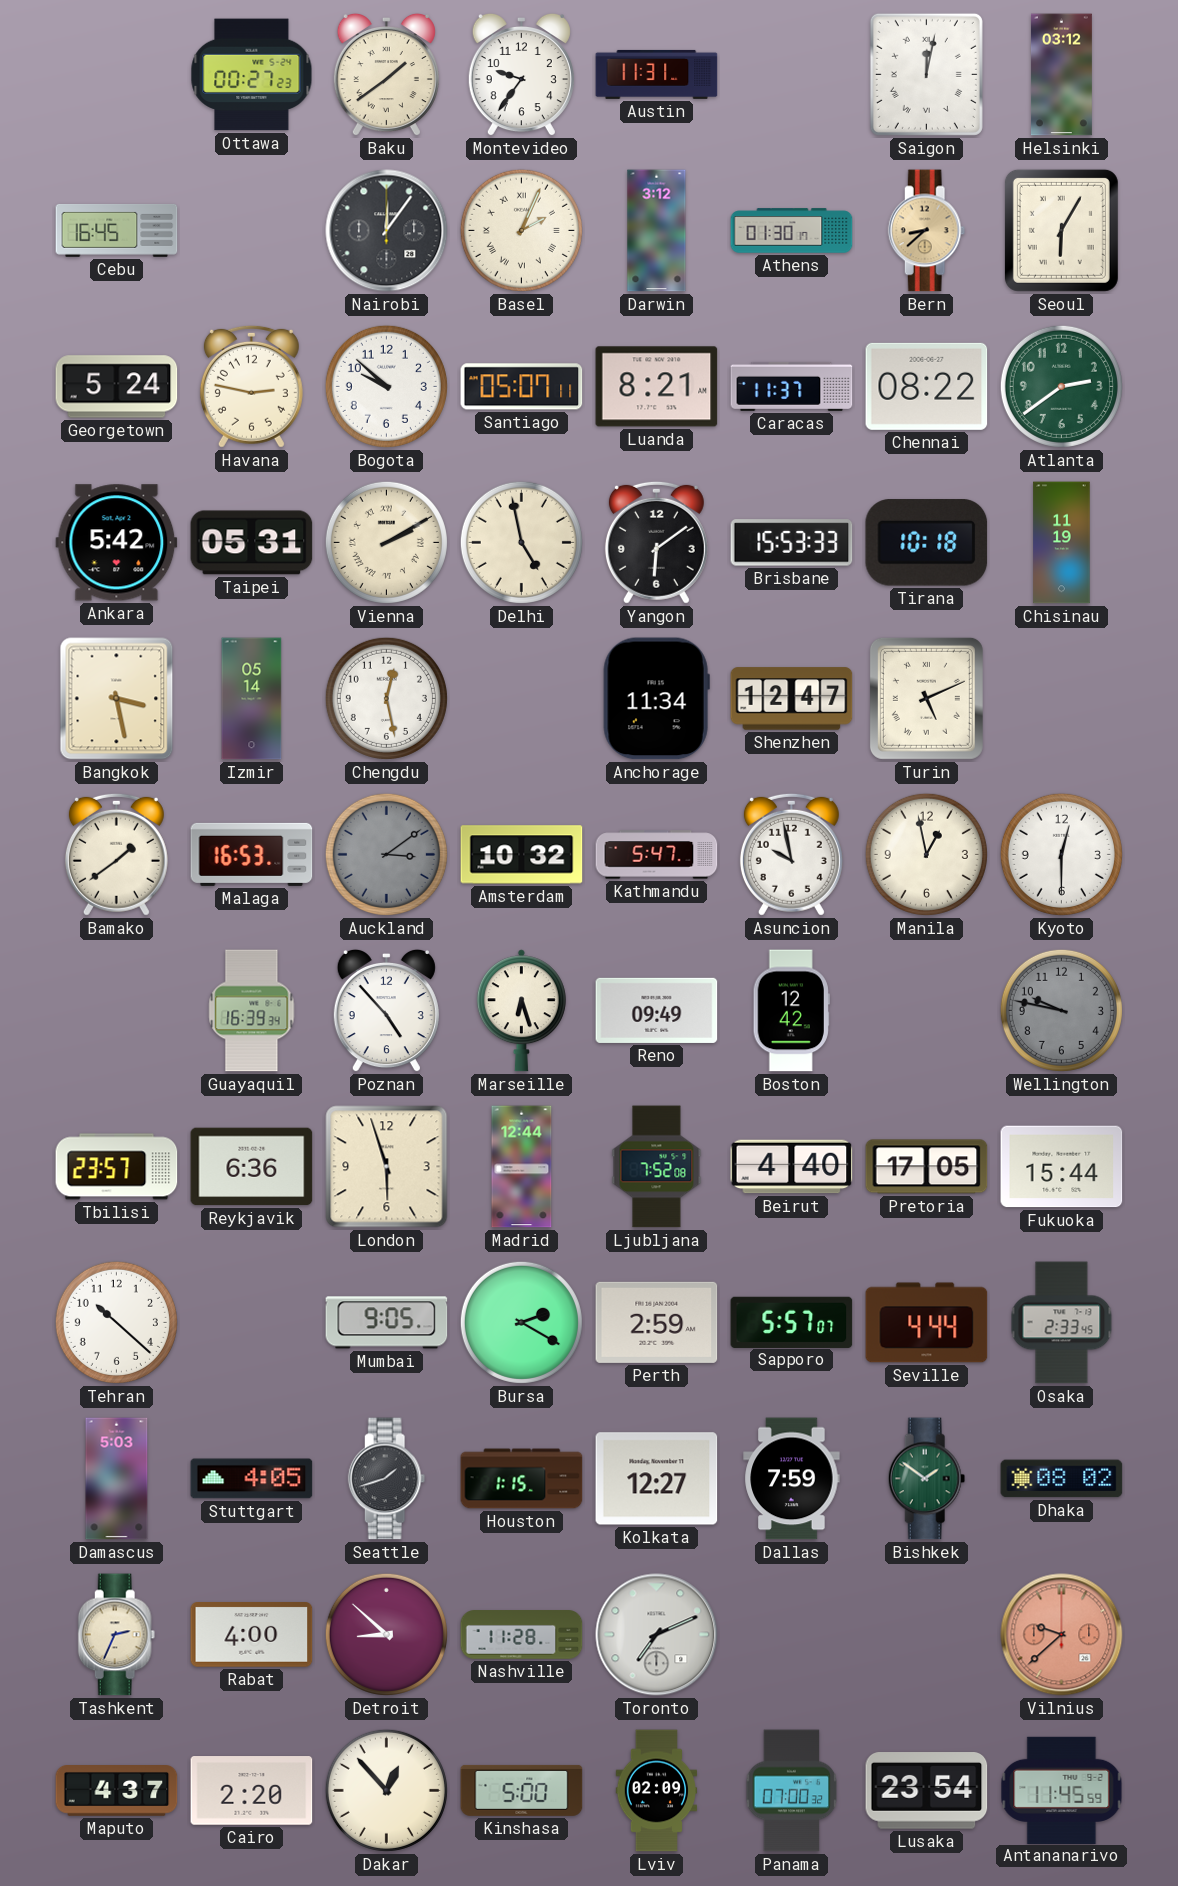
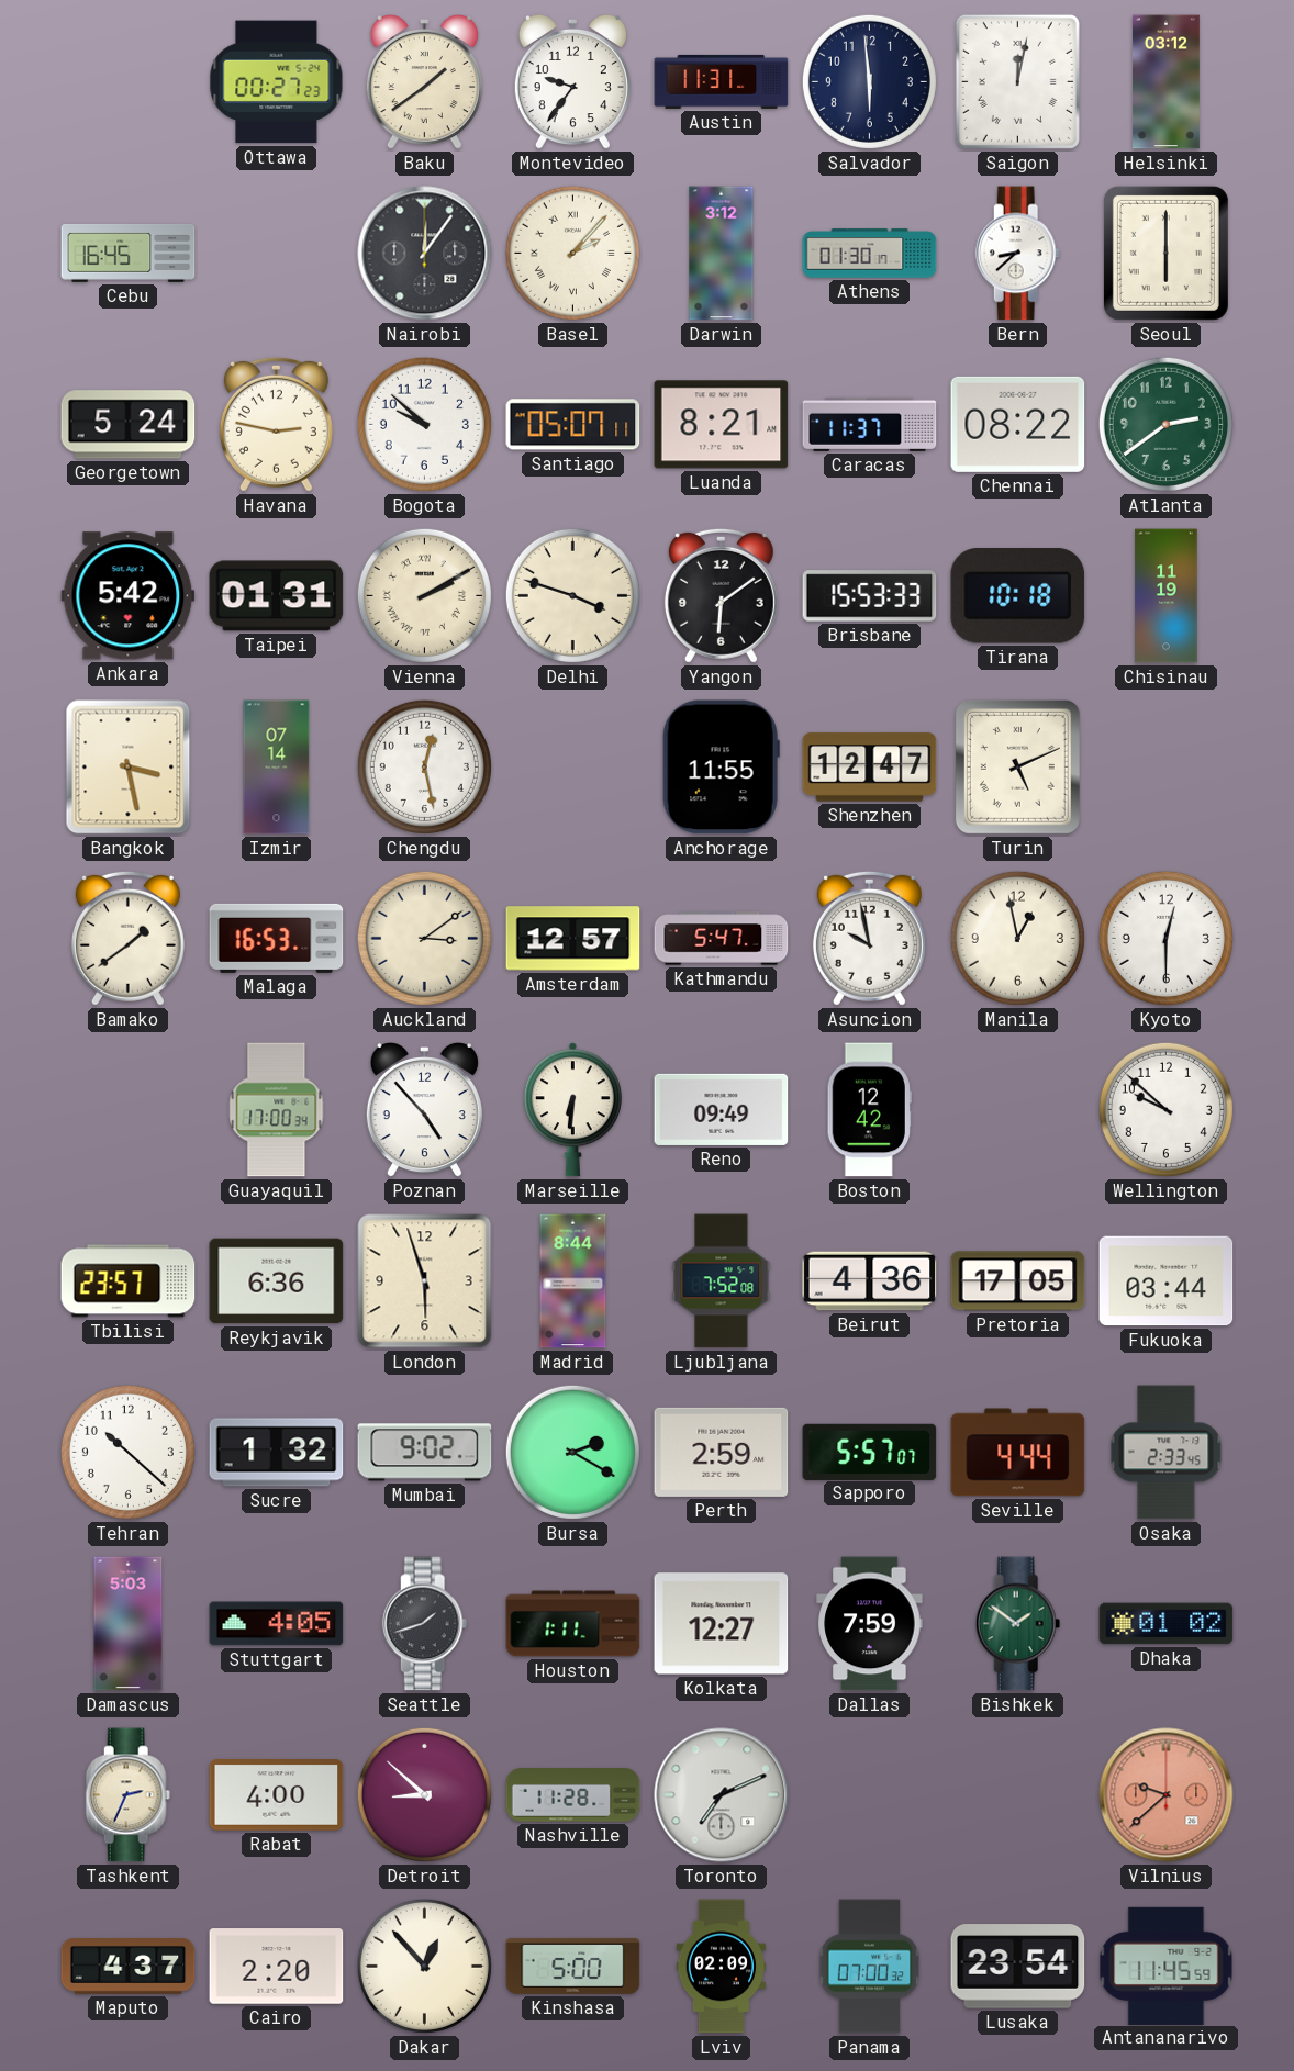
Salvador: none -> 5:59
Basel: 2:04 -> 2:07
Bern dial: champagne -> white
Seoul: 6:05 -> 6:00
Taipei: 05:31 -> 01:31
Delhi: 4:58 -> 3:48
Izmir: 05:14 -> 07:14
Anchorage: 11:34 -> 11:55
Auckland dial: grey -> cream
Amsterdam: 10:32 -> 12:57
Guayaquil: 16:39 -> 17:00
Marseille: 6:27 -> 6:31
Wellington: 9:47 -> 9:52
Wellington dial: grey -> white
Madrid: 12:44 -> 8:44
Beirut: 4:40 -> 4:36
Fukuoka: 15:44 -> 03:44
Sucre: none -> 1:32
Mumbai: 9:05 -> 9:02
Houston: 1:15 -> 1:11
Dhaka: 08:02 -> 01:02
